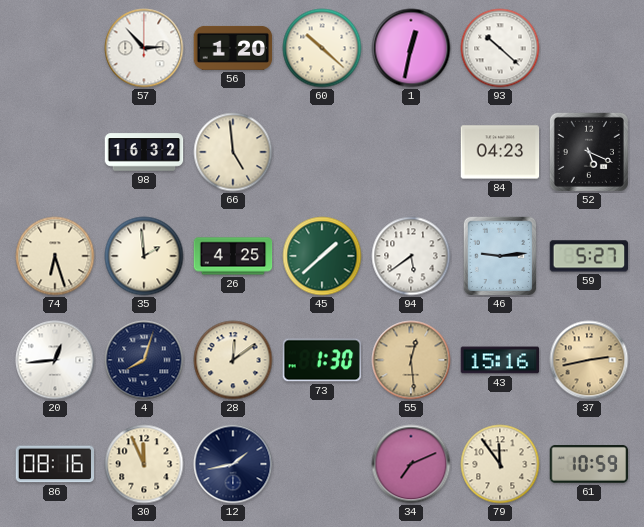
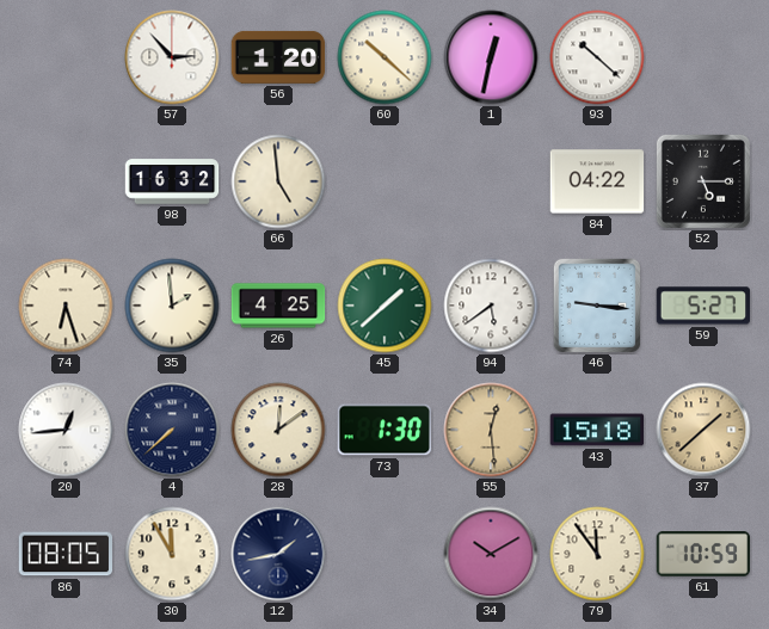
84: 04:23 -> 04:22
52: 5:19 -> 5:15
46: 9:14 -> 9:16
4: 8:03 -> 7:38
43: 15:16 -> 15:18
37: 2:43 -> 1:38
86: 08:16 -> 08:05
30: 11:56 -> 11:55
34: 7:11 -> 10:10
